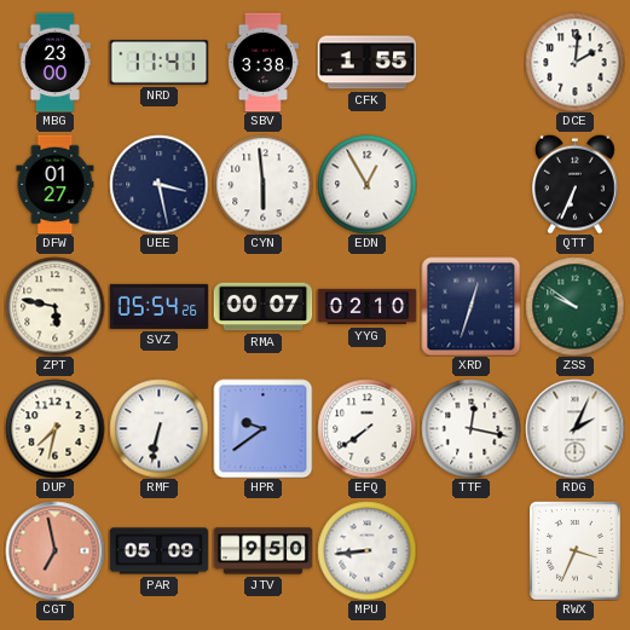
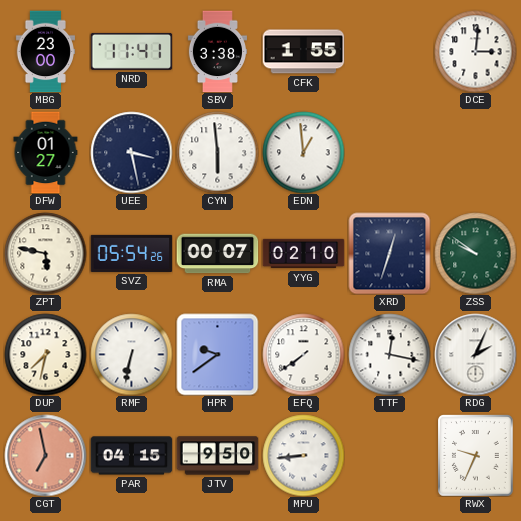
DCE: 2:01 -> 3:01
EDN: 12:55 -> 12:59
QTT: 6:34 -> none
PAR: 05:09 -> 04:15
RWX: 3:34 -> 9:34
